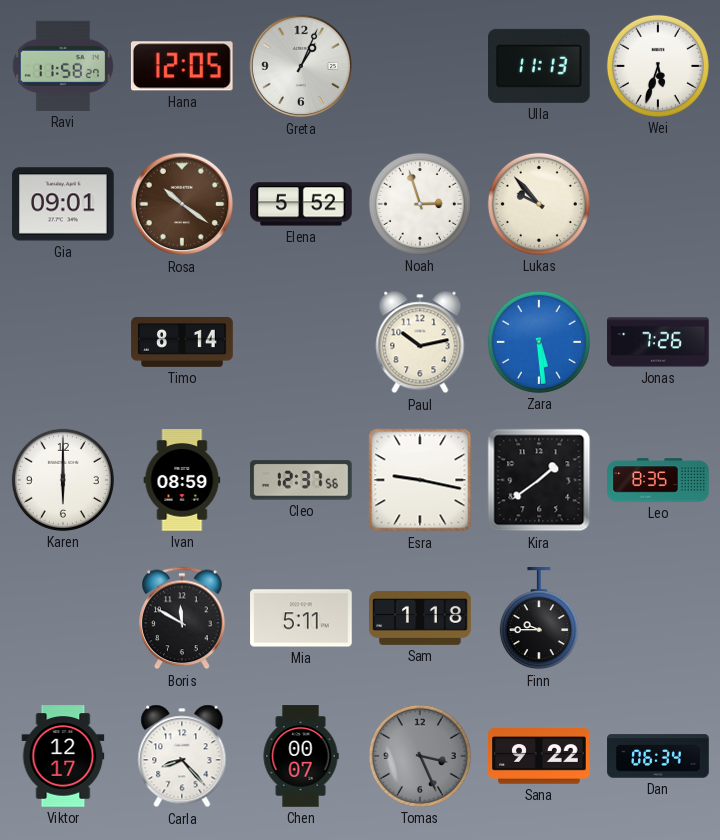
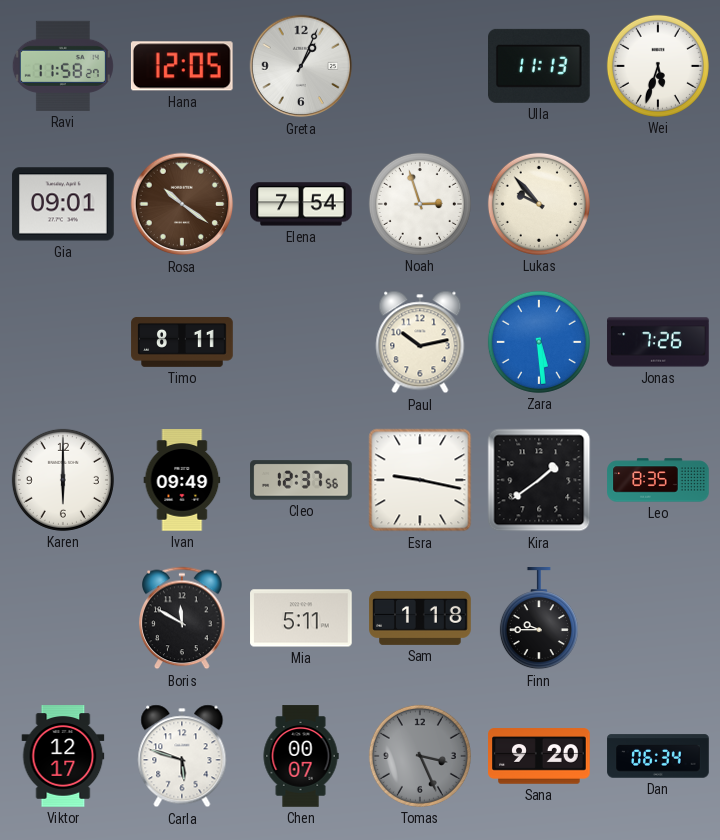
Elena: 5:52 -> 7:54
Timo: 8:14 -> 8:11
Ivan: 08:59 -> 09:49
Carla: 8:23 -> 5:48
Sana: 9:22 -> 9:20
